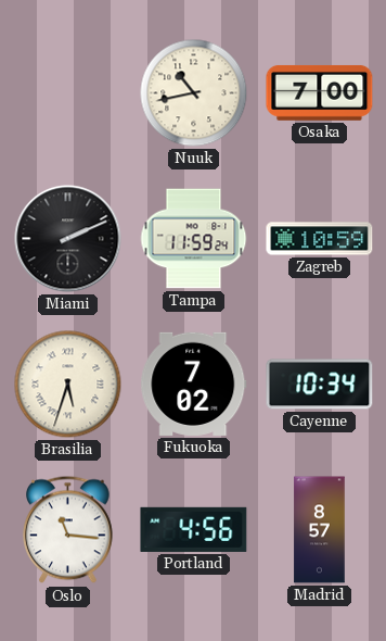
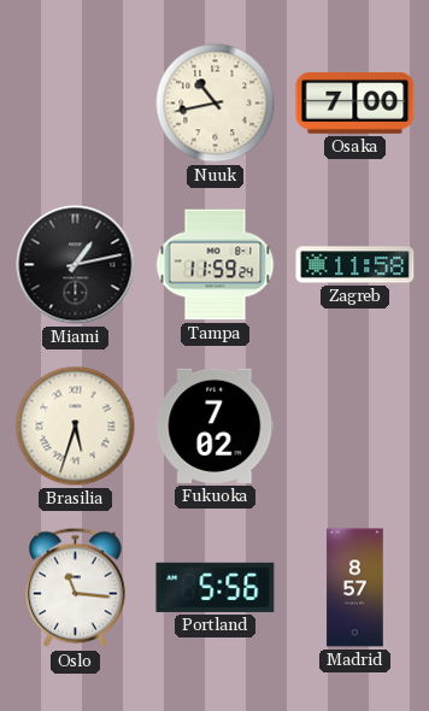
Miami: 2:11 -> 1:13
Zagreb: 10:59 -> 11:58
Cayenne: 10:34 -> none
Portland: 4:56 -> 5:56
